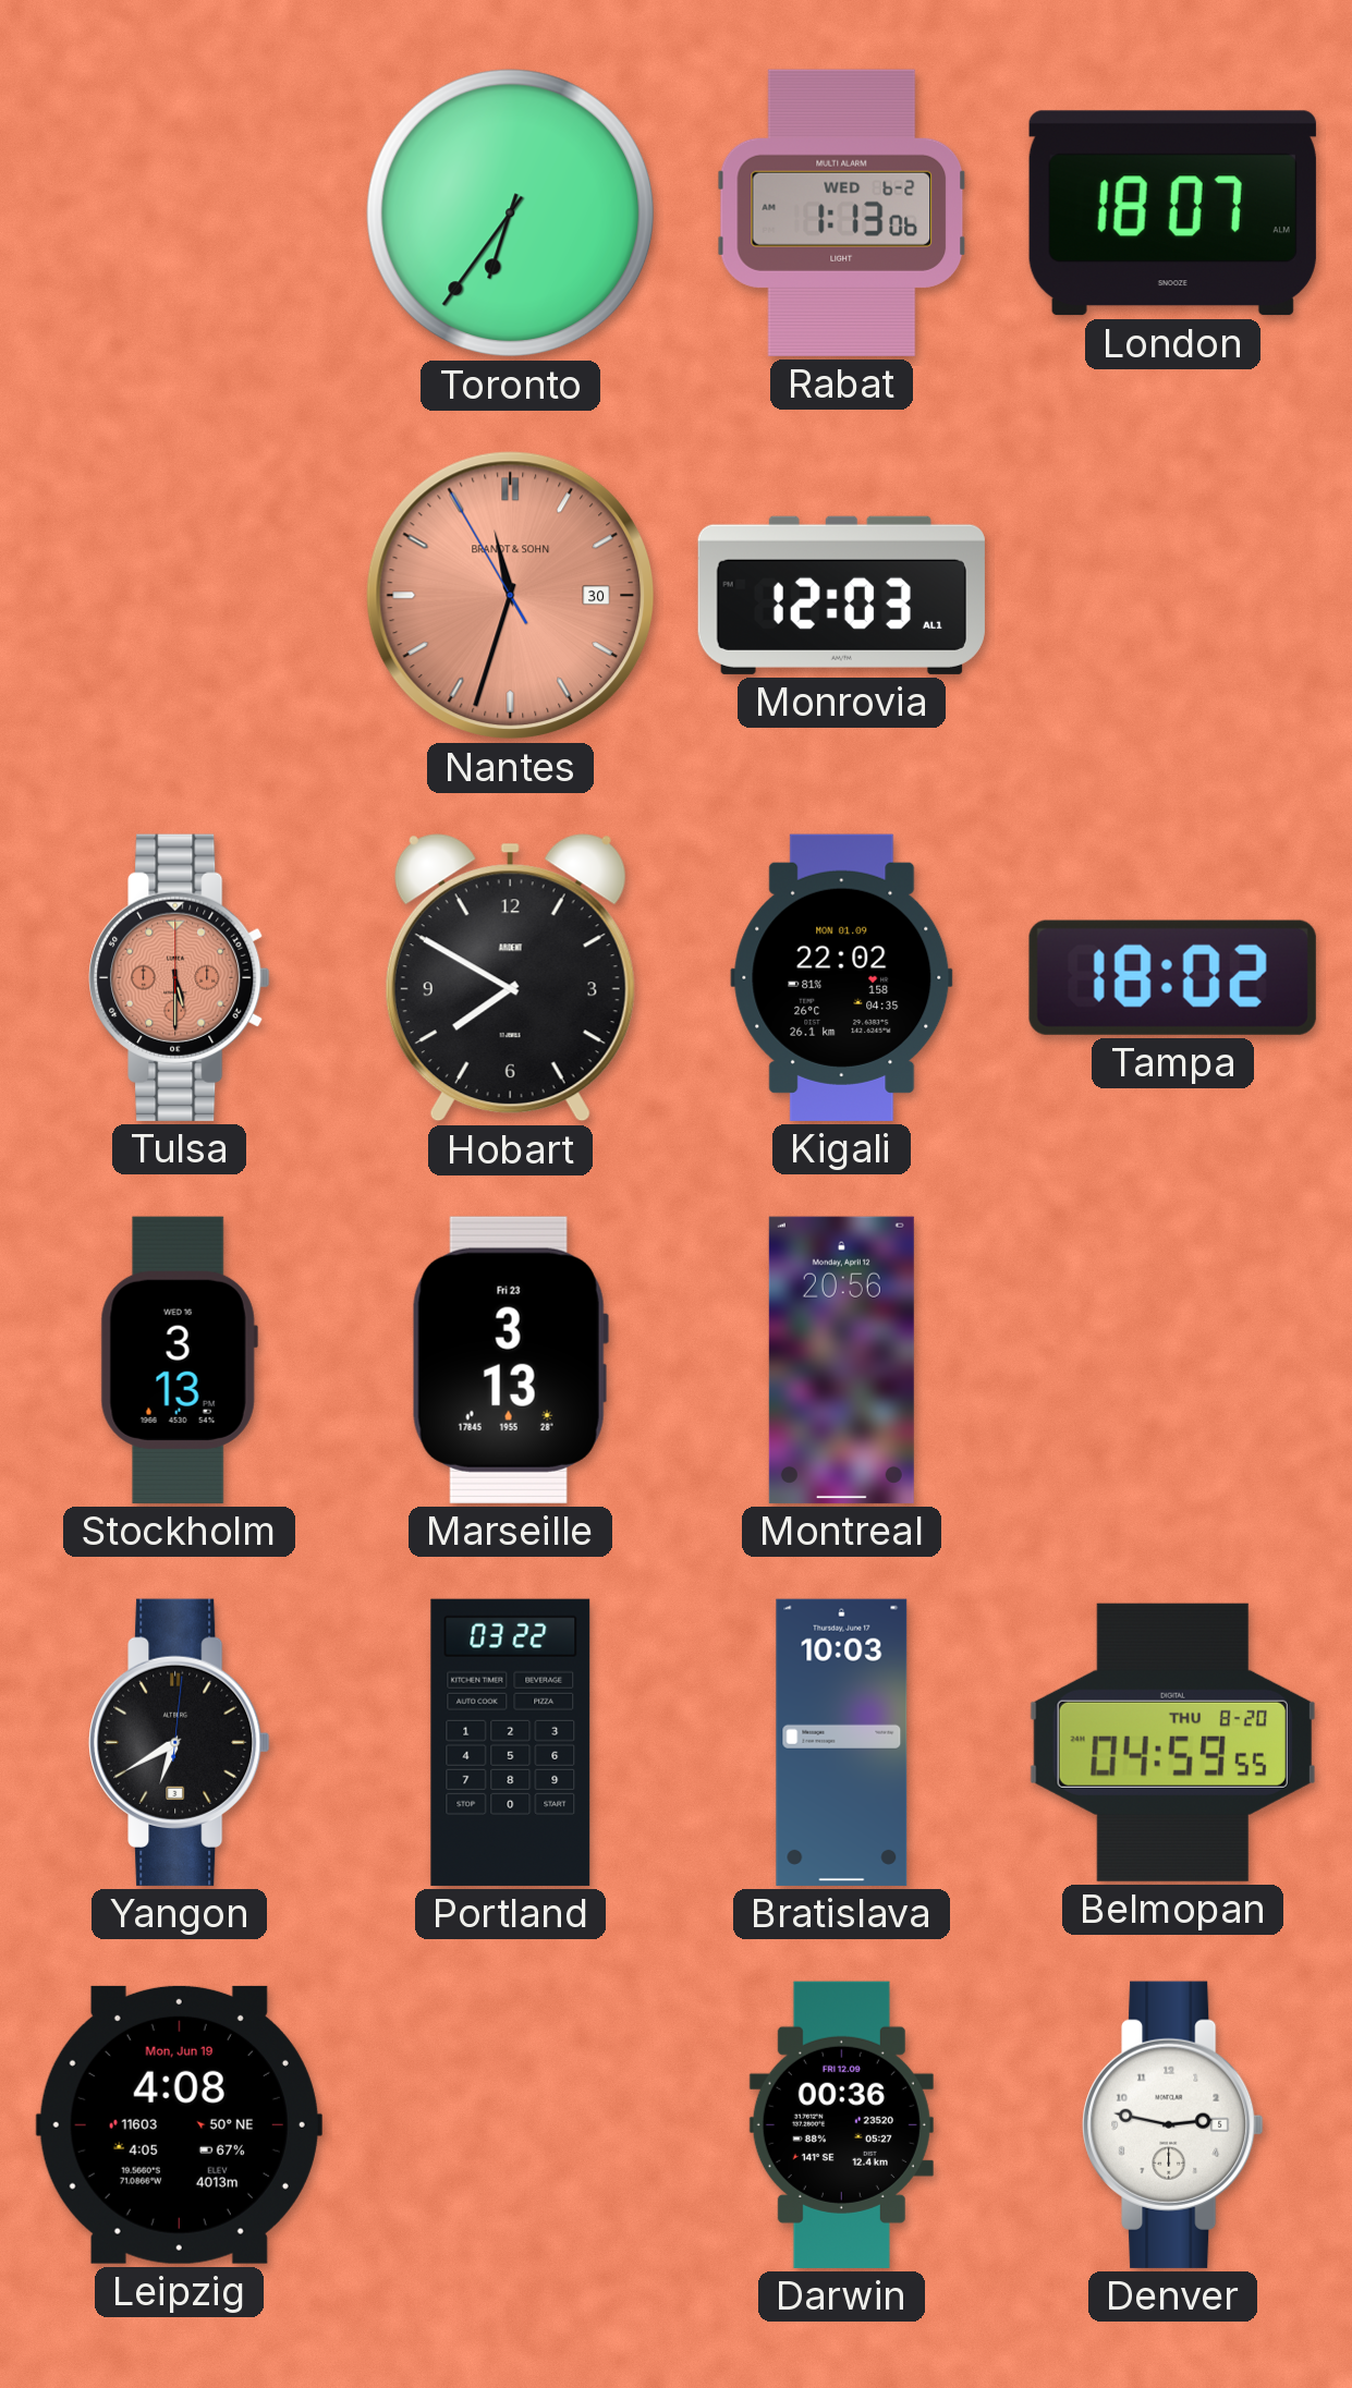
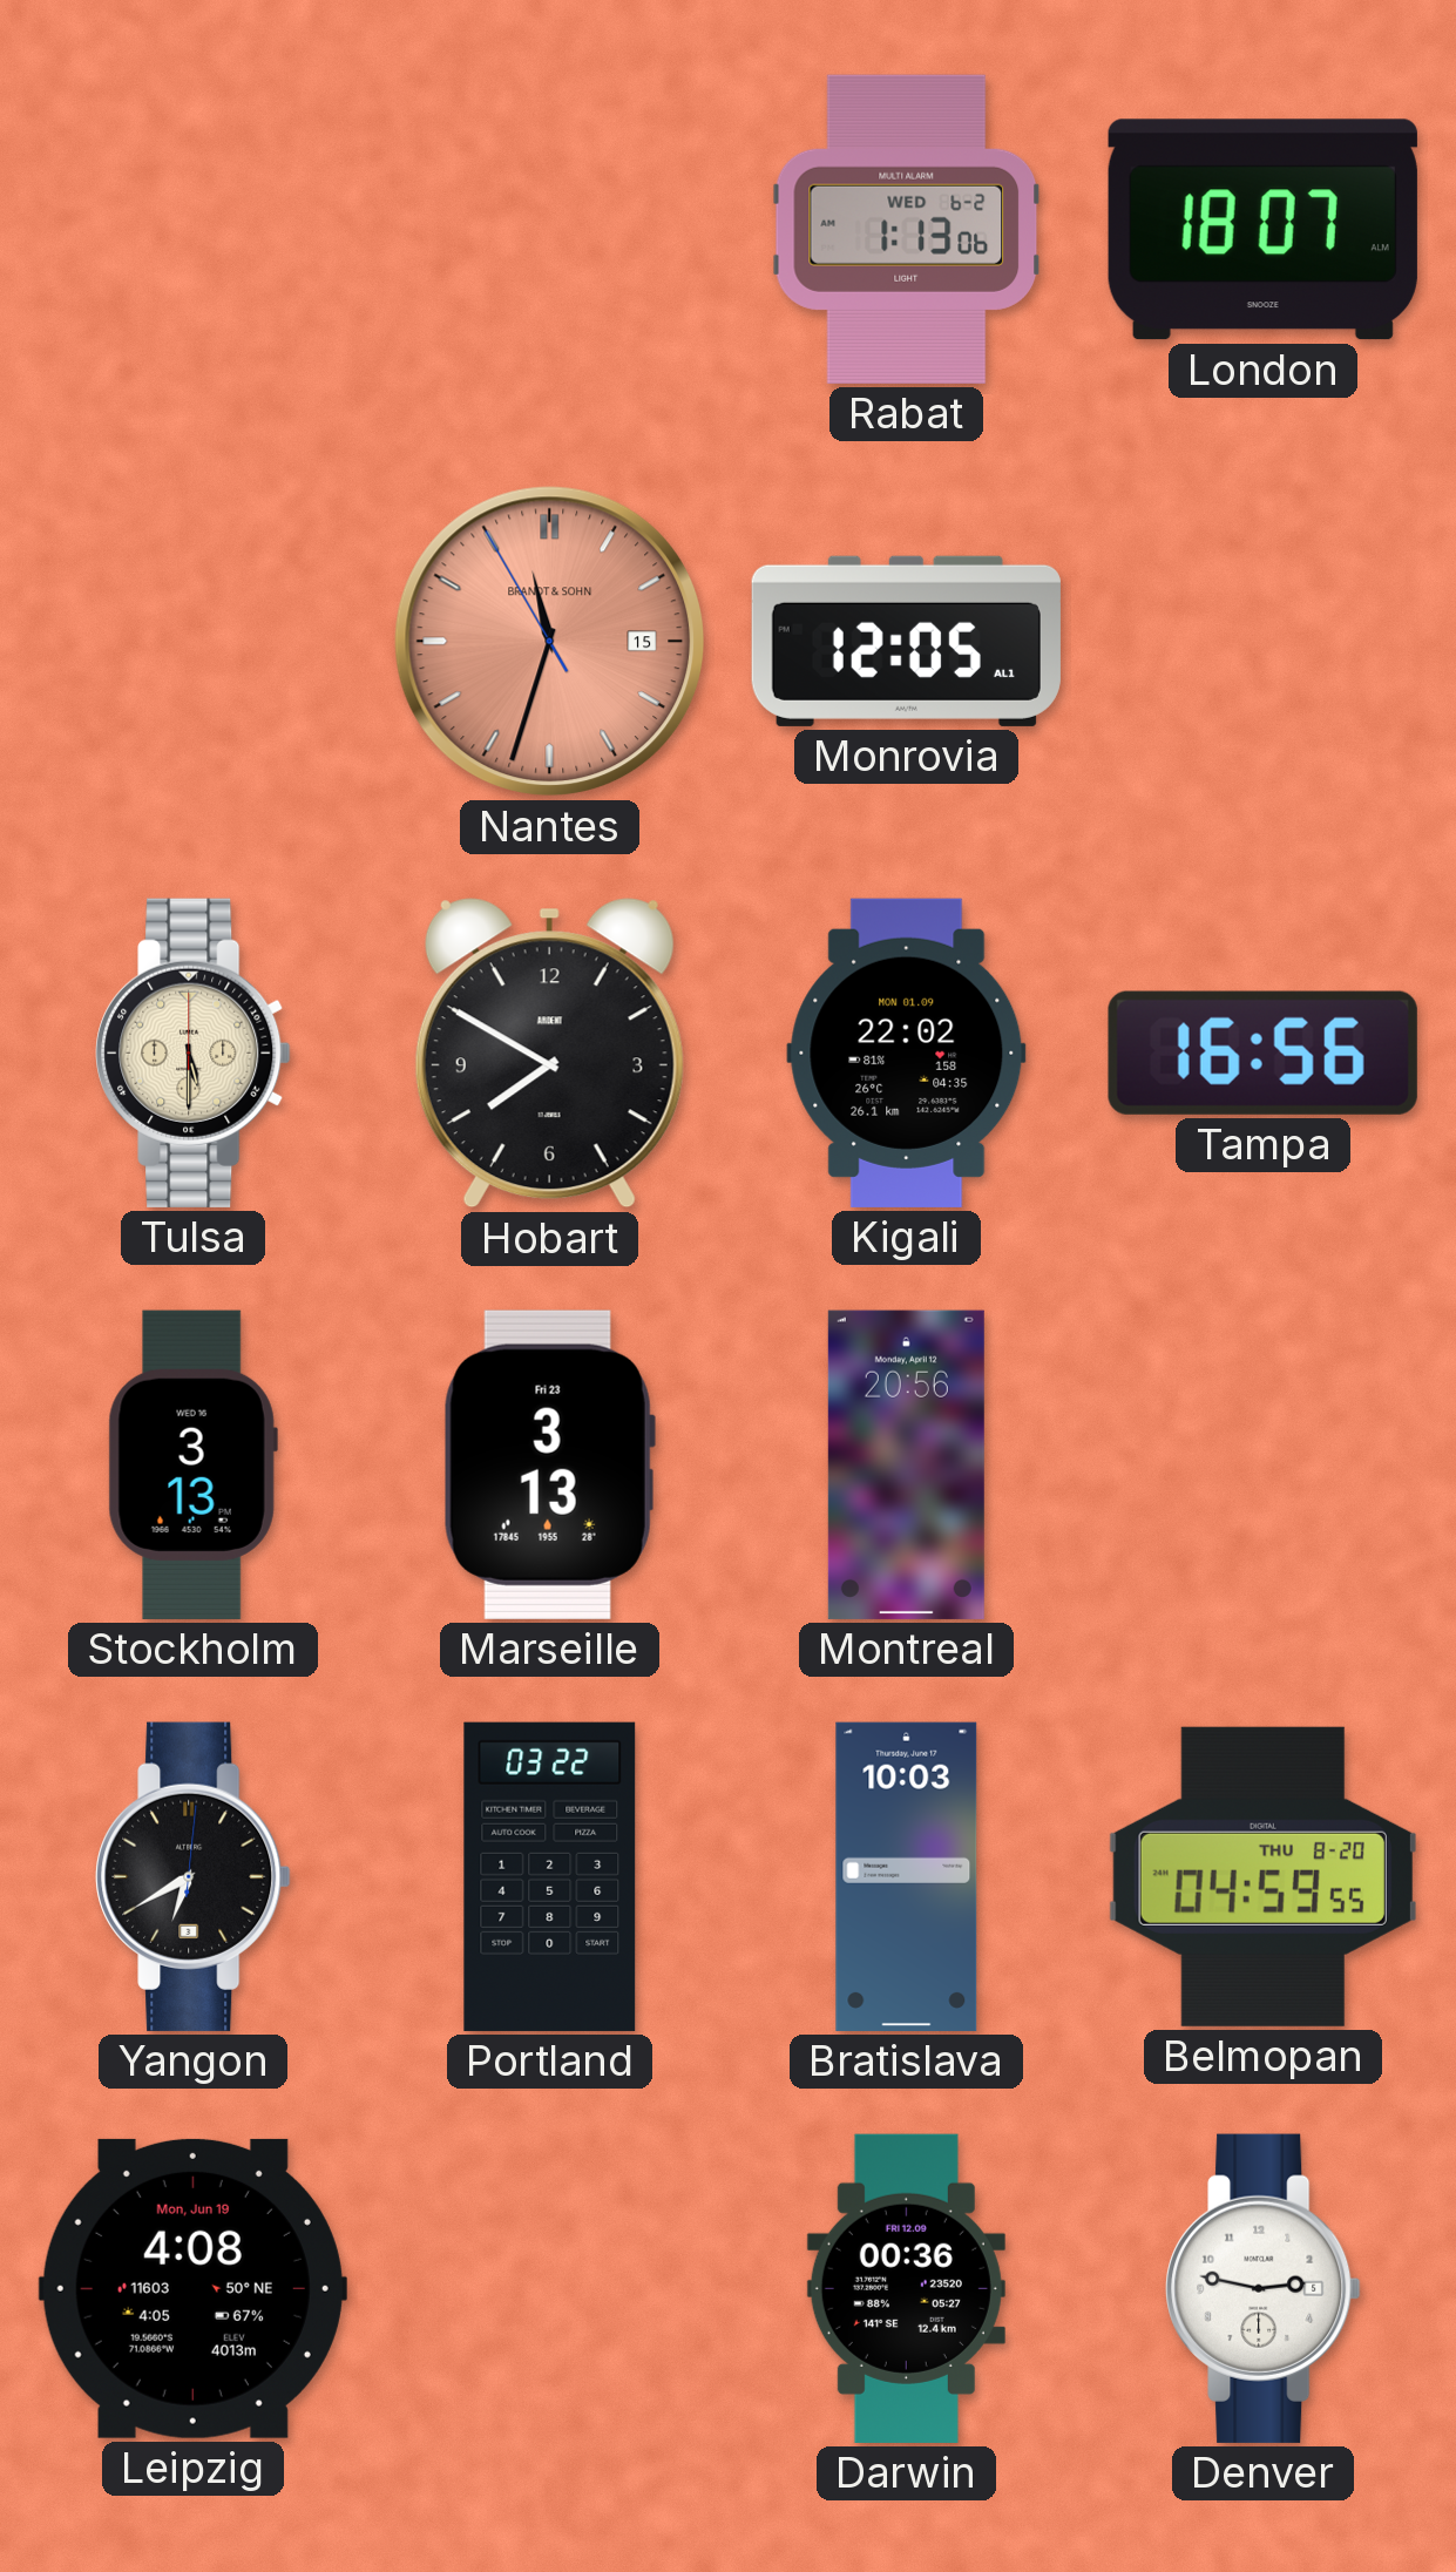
Toronto: 6:36 -> none
Nantes date: 30 -> 15
Monrovia: 12:03 -> 12:05
Tulsa dial: salmon -> cream
Tampa: 18:02 -> 16:56
